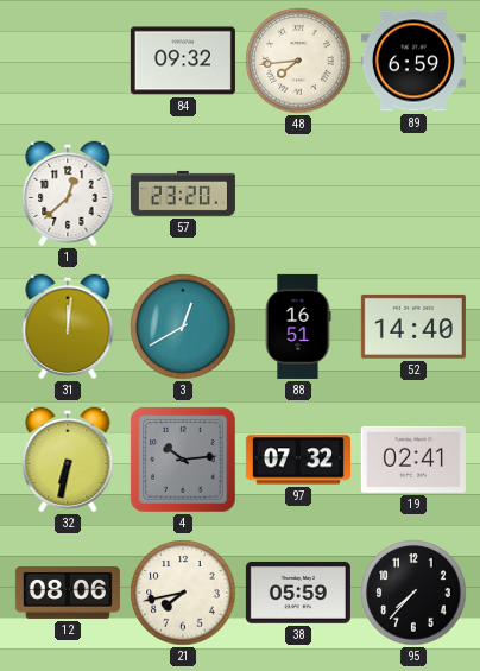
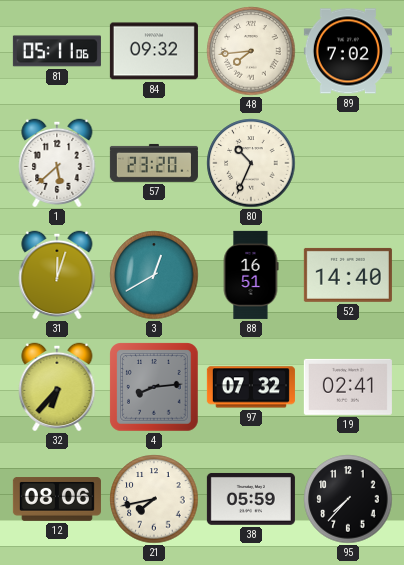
81: none -> 05:11
89: 6:59 -> 7:02
1: 12:38 -> 5:38
80: none -> 10:34
31: 12:01 -> 12:03
32: 6:32 -> 6:37
4: 10:14 -> 8:14
